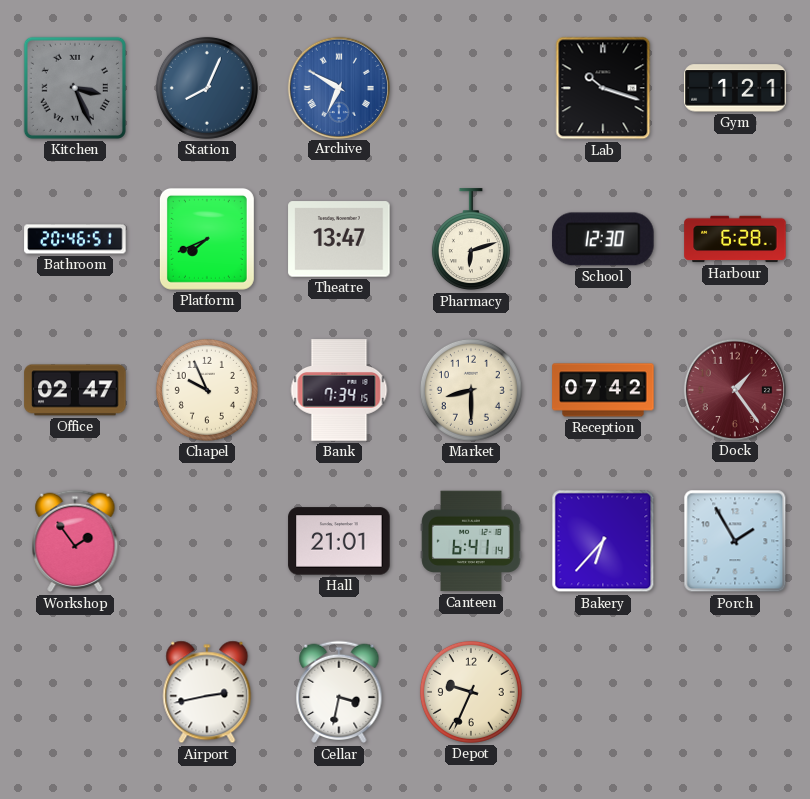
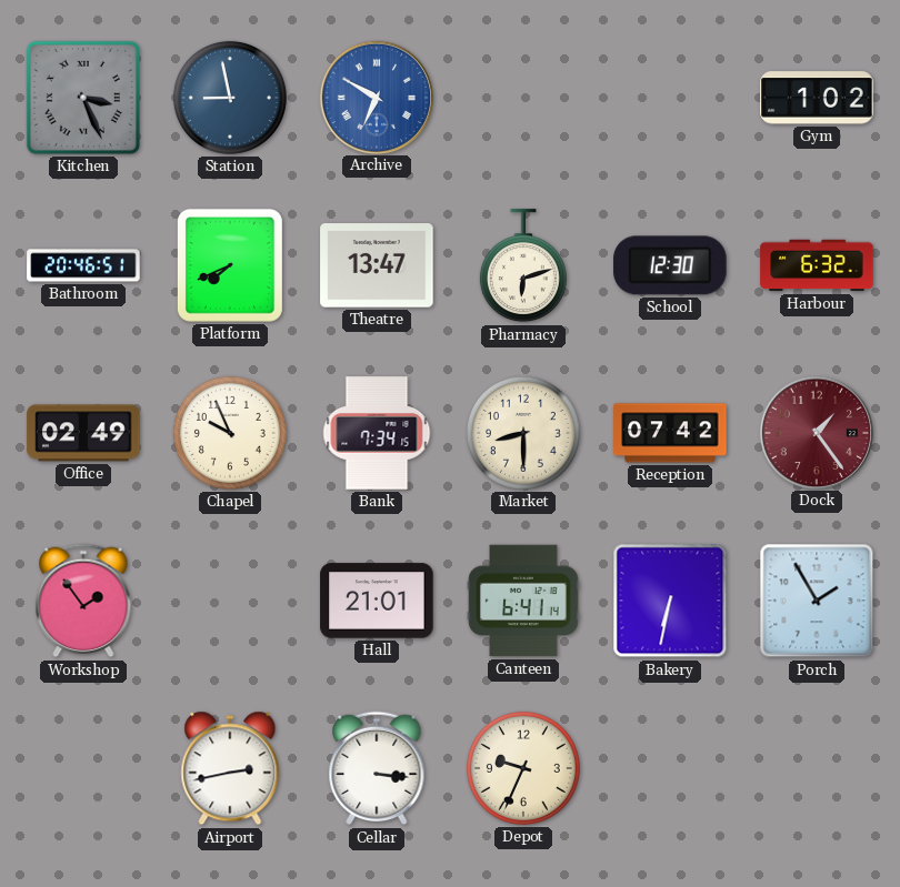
Station: 8:04 -> 8:58
Lab: 10:18 -> none
Gym: 1:21 -> 1:02
Harbour: 6:28 -> 6:32
Office: 02:47 -> 02:49
Bakery: 6:37 -> 6:32
Cellar: 3:32 -> 3:16
